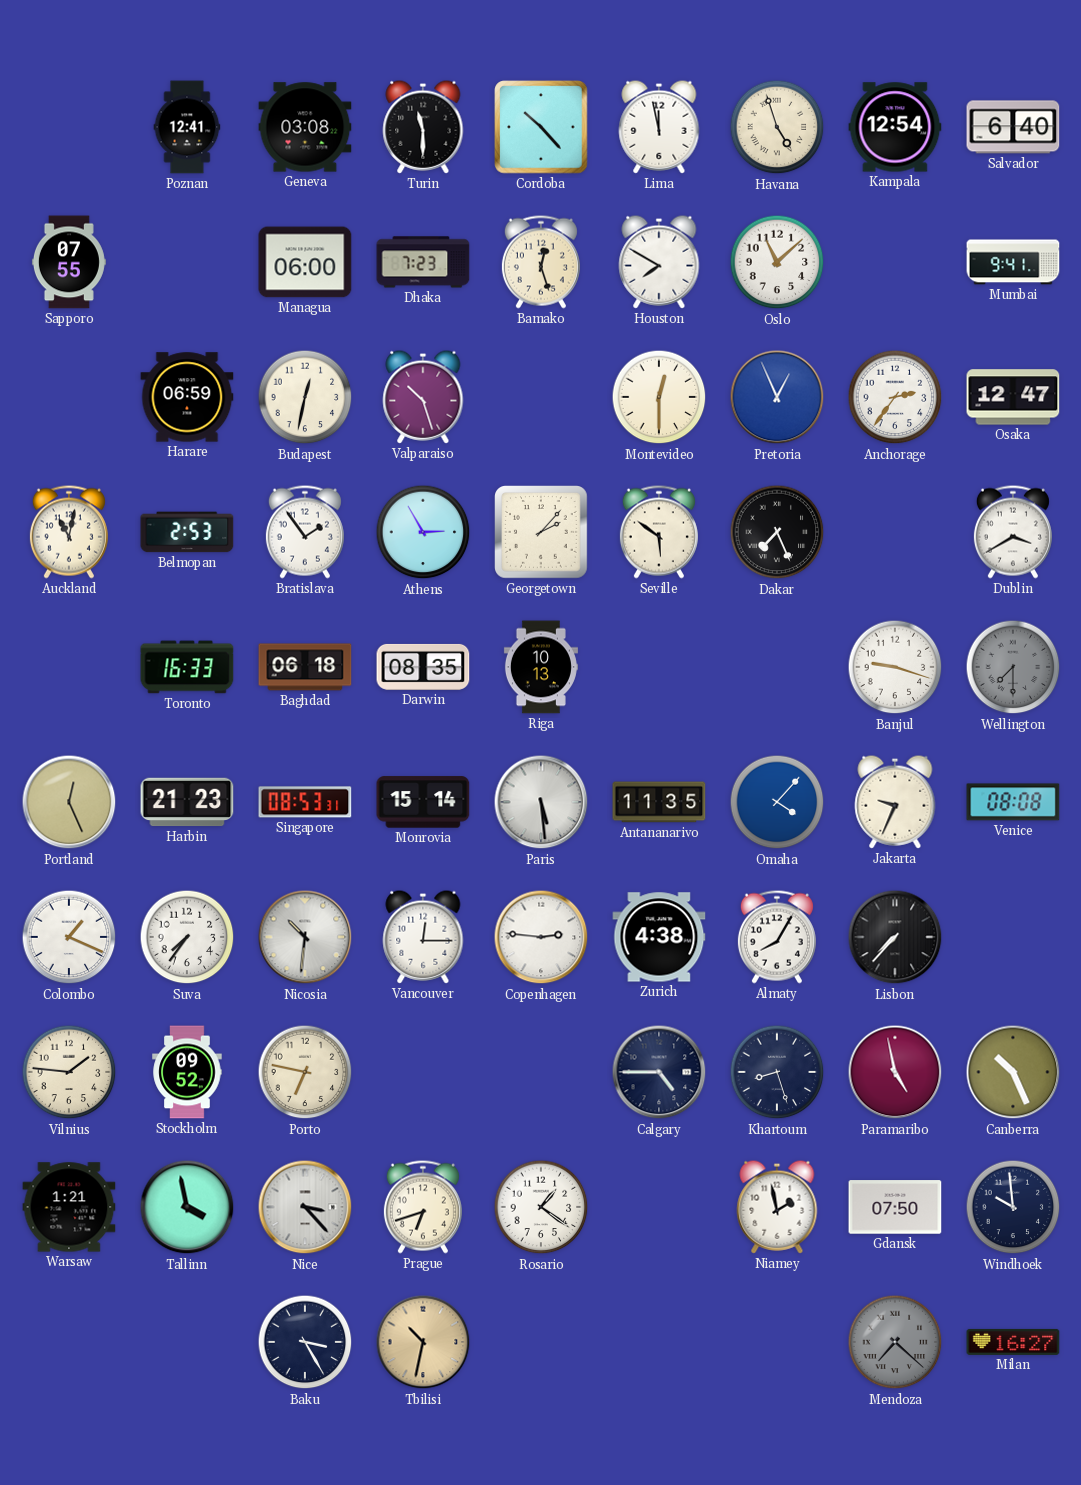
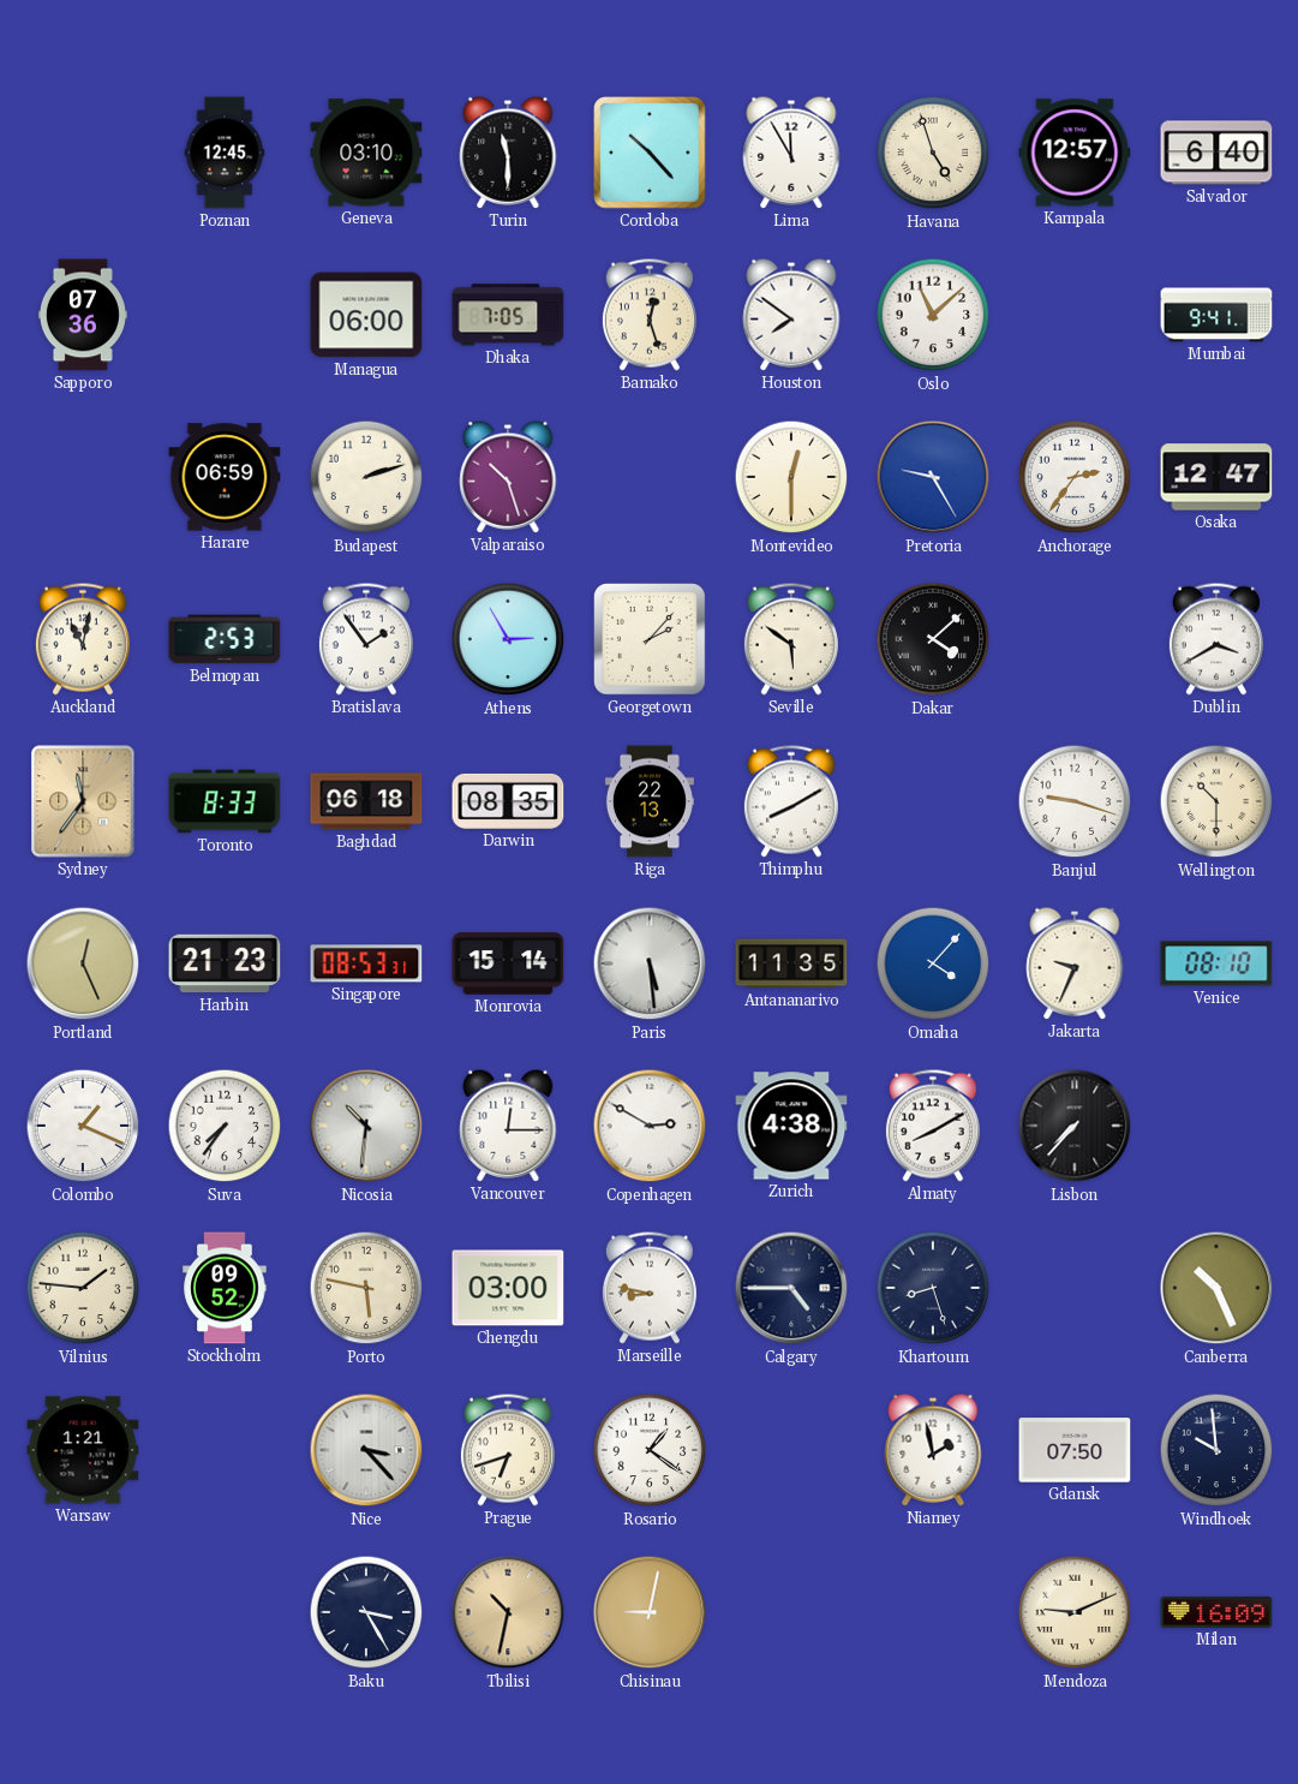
Poznan: 12:41 -> 12:45
Geneva: 03:08 -> 03:10
Lima: 11:58 -> 11:55
Kampala: 12:54 -> 12:57
Sapporo: 07:55 -> 07:36
Dhaka: 7:23 -> 7:05
Houston: 7:50 -> 7:51
Budapest: 12:32 -> 2:12
Pretoria: 12:56 -> 9:25
Dakar: 7:26 -> 4:08
Sydney: none -> 11:36
Toronto: 16:33 -> 8:33
Riga: 10:13 -> 22:13
Thimphu: none -> 8:10
Wellington: 7:30 -> 10:30
Wellington dial: grey -> cream
Venice: 08:08 -> 08:10
Copenhagen: 2:46 -> 2:50
Almaty: 8:05 -> 8:10
Porto: 6:47 -> 5:47
Chengdu: none -> 03:00
Marseille: none -> 8:47
Paramaribo: 4:58 -> none
Tallinn: 3:58 -> none
Chisinau: none -> 9:02
Mendoza: 7:22 -> 9:11
Mendoza dial: grey -> cream
Milan: 16:27 -> 16:09
